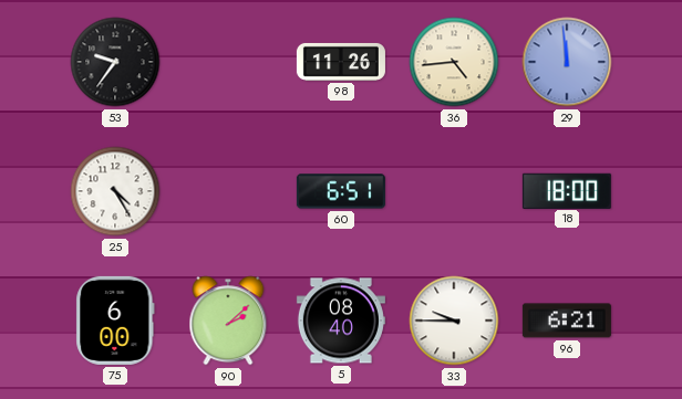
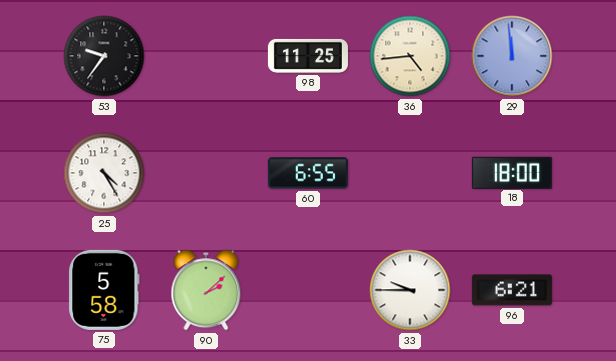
98: 11:26 -> 11:25
60: 6:51 -> 6:55
75: 6:00 -> 5:58
5: 08:40 -> none
